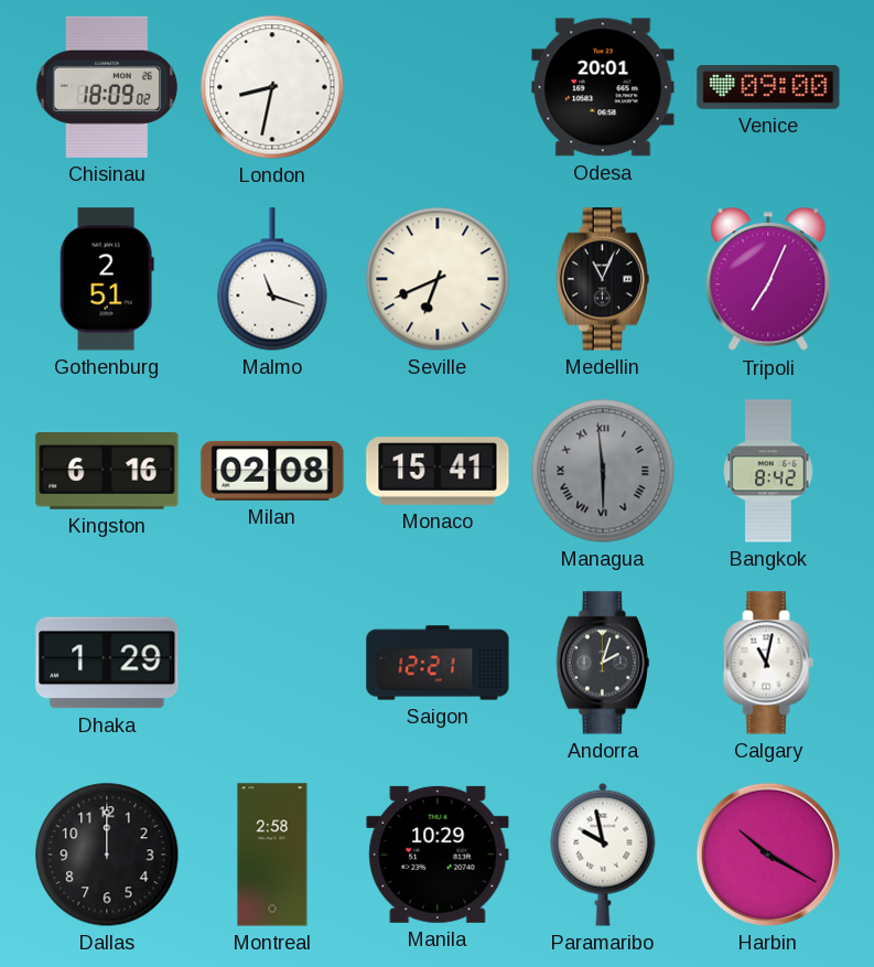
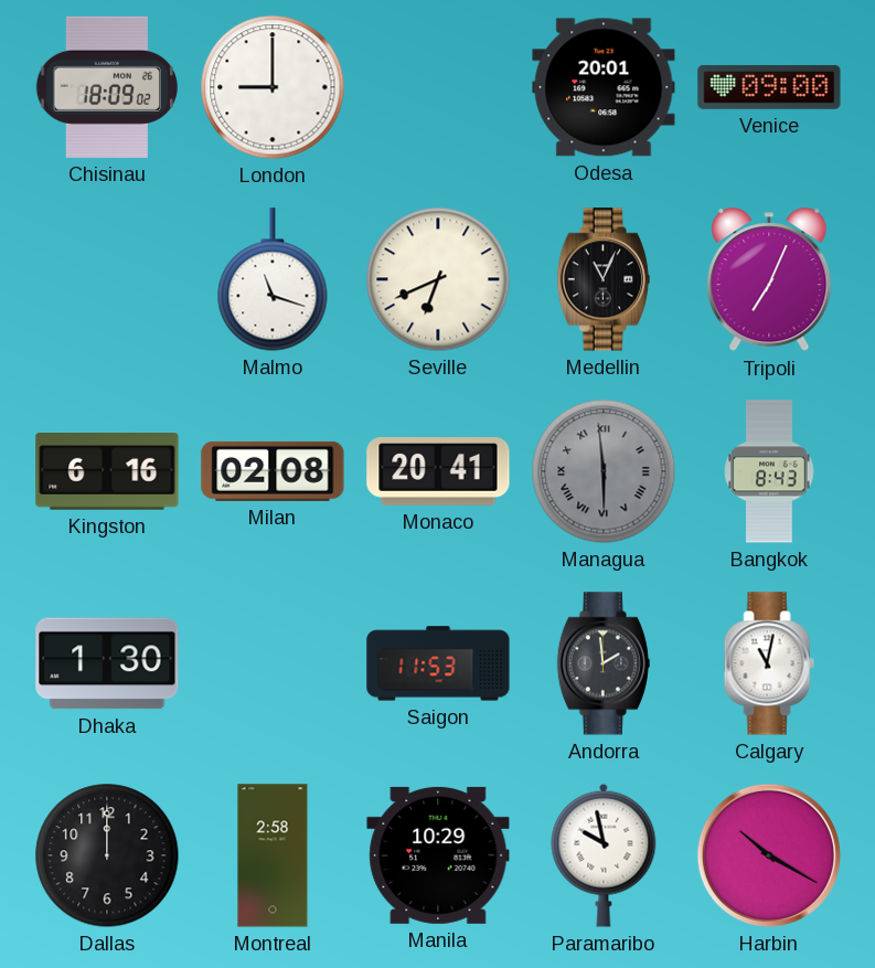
London: 8:32 -> 9:00
Gothenburg: 2:51 -> none
Monaco: 15:41 -> 20:41
Bangkok: 8:42 -> 8:43
Dhaka: 1:29 -> 1:30
Saigon: 12:21 -> 11:53
Andorra: 2:03 -> 1:59
